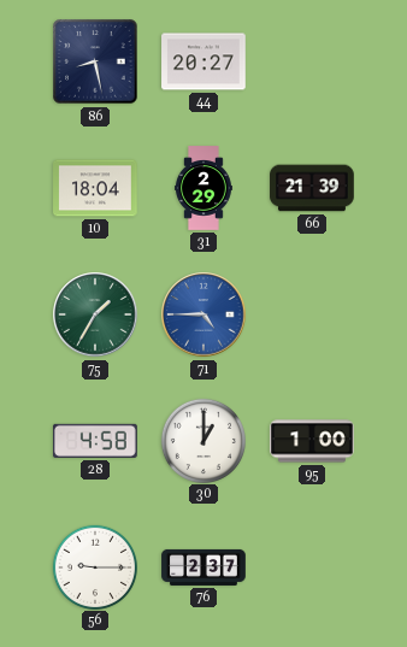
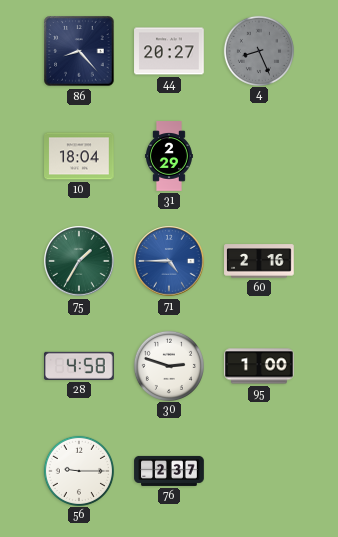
86: 8:28 -> 8:23
4: none -> 8:26
66: 21:39 -> none
60: none -> 2:16
30: 1:00 -> 2:48
